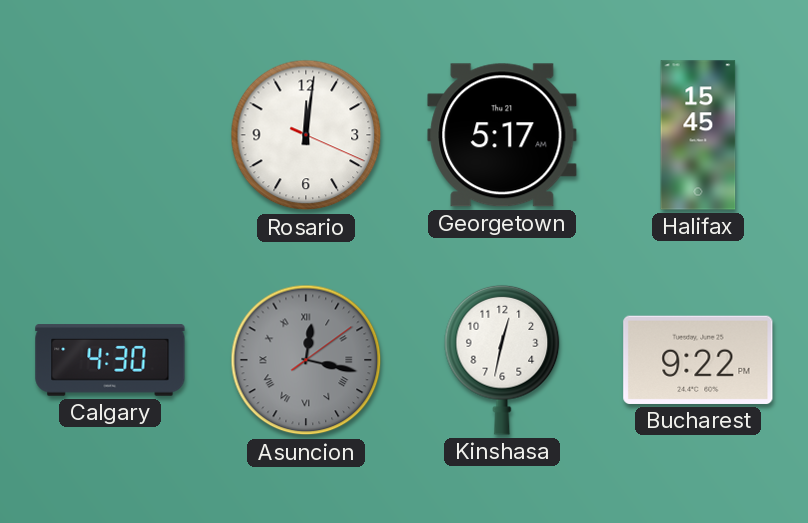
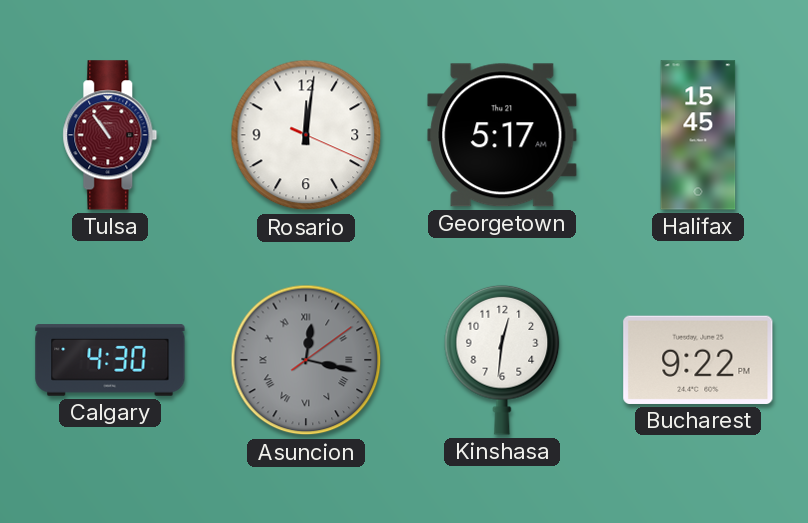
Tulsa: none -> 10:54
Kinshasa: 12:32 -> 12:31
